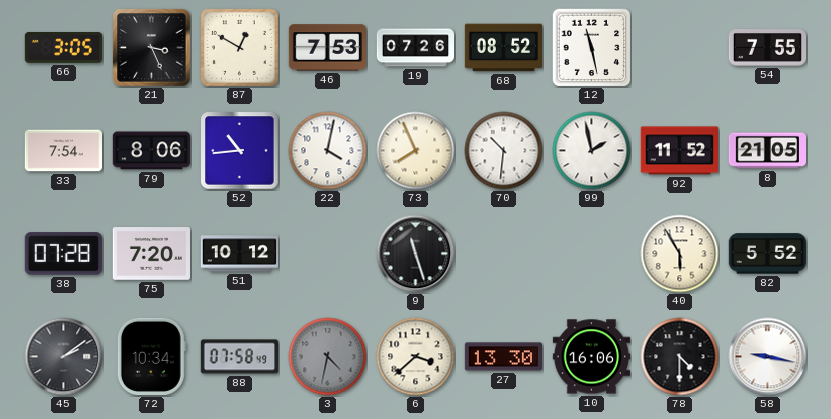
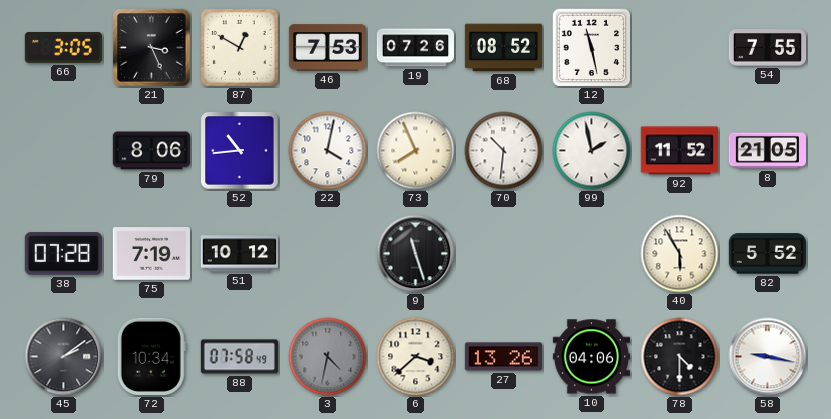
33: 7:54 -> none
75: 7:20 -> 7:19
27: 13:30 -> 13:26
10: 16:06 -> 04:06
